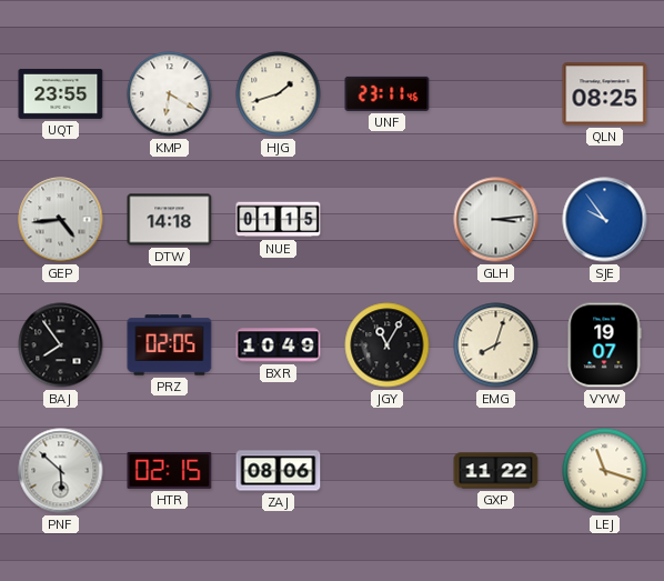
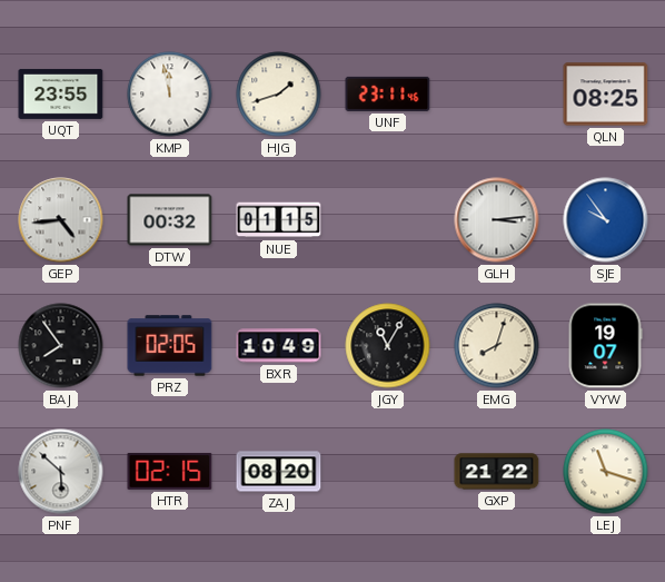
KMP: 6:20 -> 11:58
DTW: 14:18 -> 00:32
ZAJ: 08:06 -> 08:20
GXP: 11:22 -> 21:22
